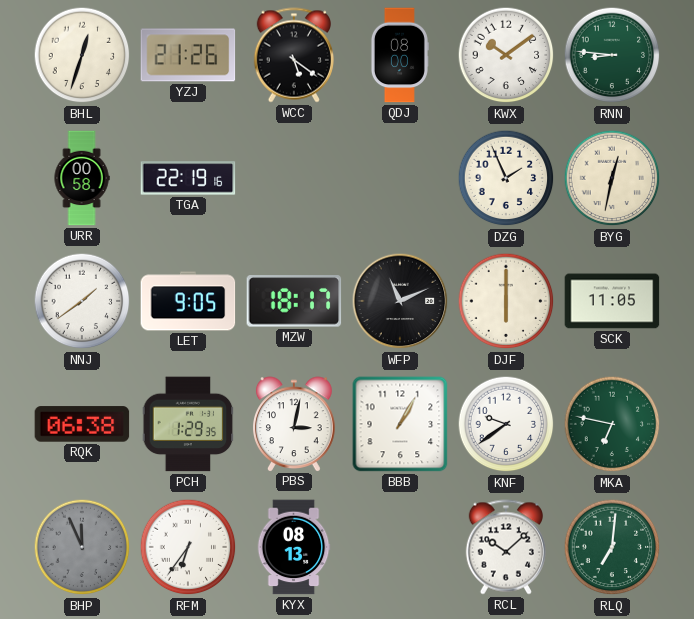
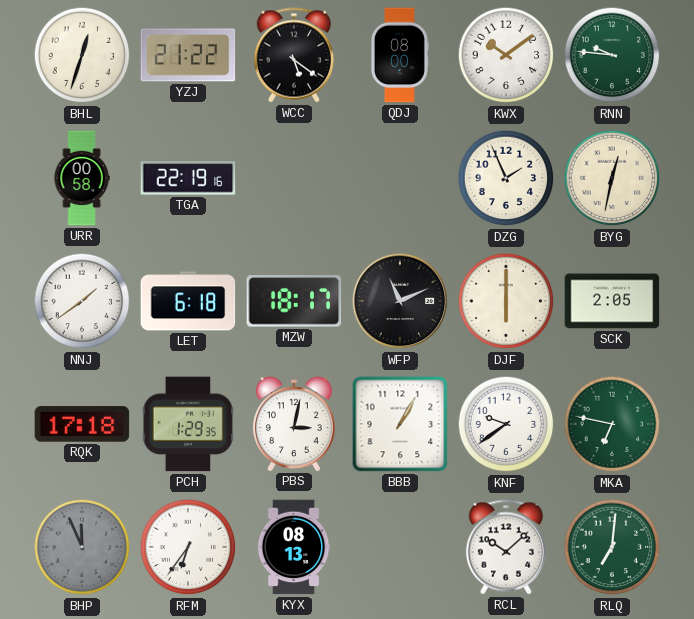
YZJ: 21:26 -> 21:22
RNN: 8:46 -> 9:46
LET: 9:05 -> 6:18
SCK: 11:05 -> 2:05
RQK: 06:38 -> 17:18
